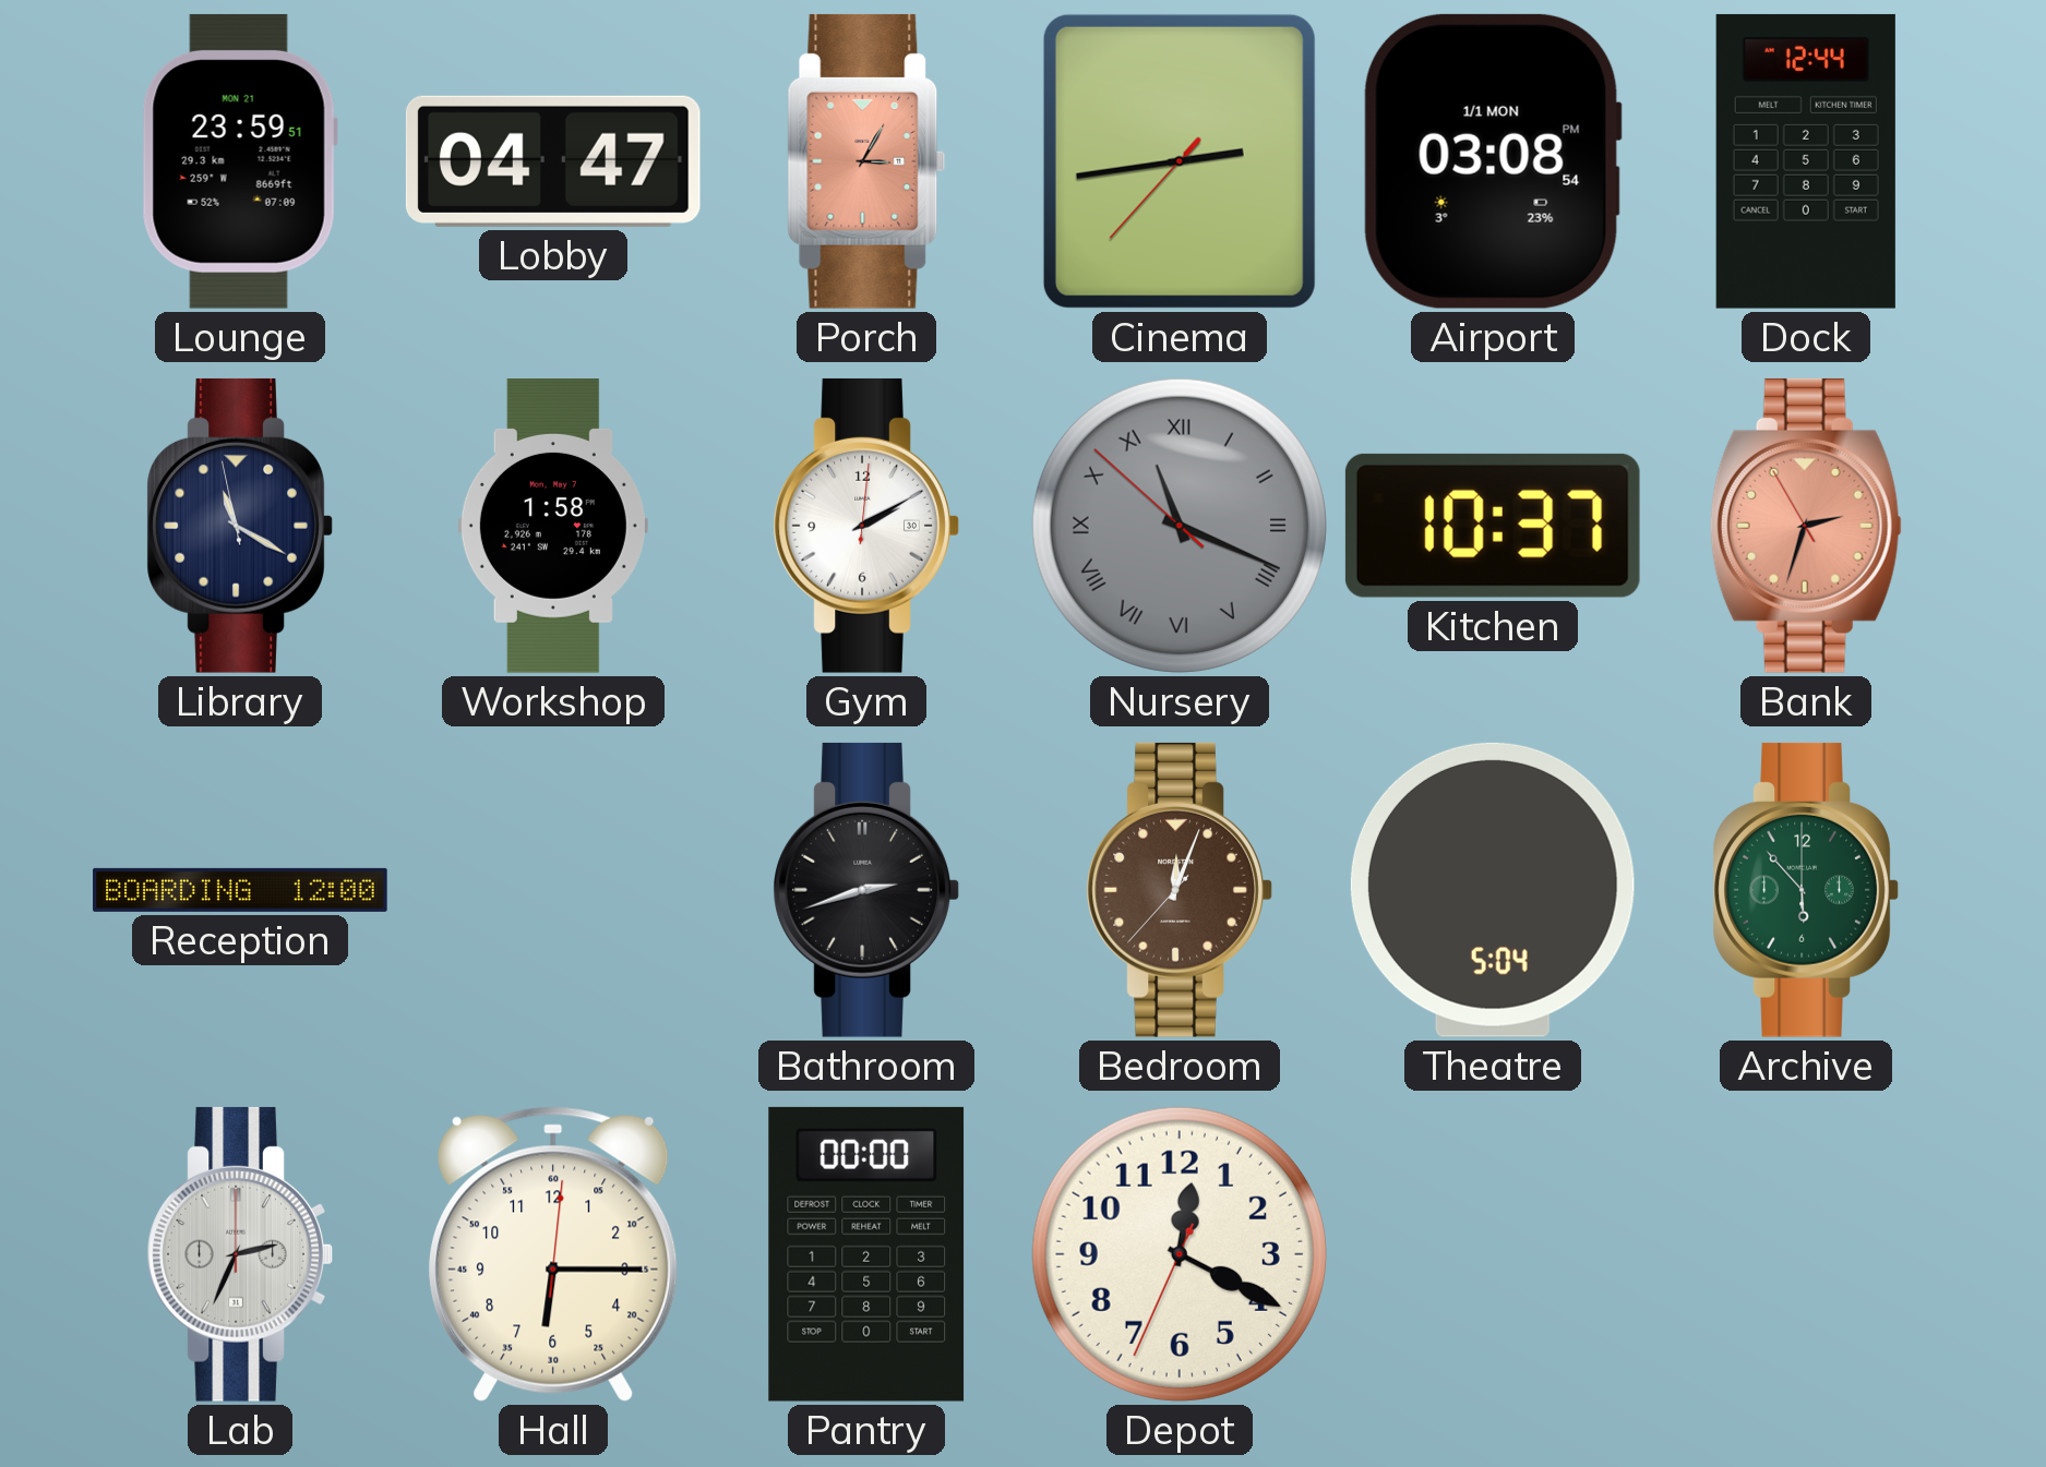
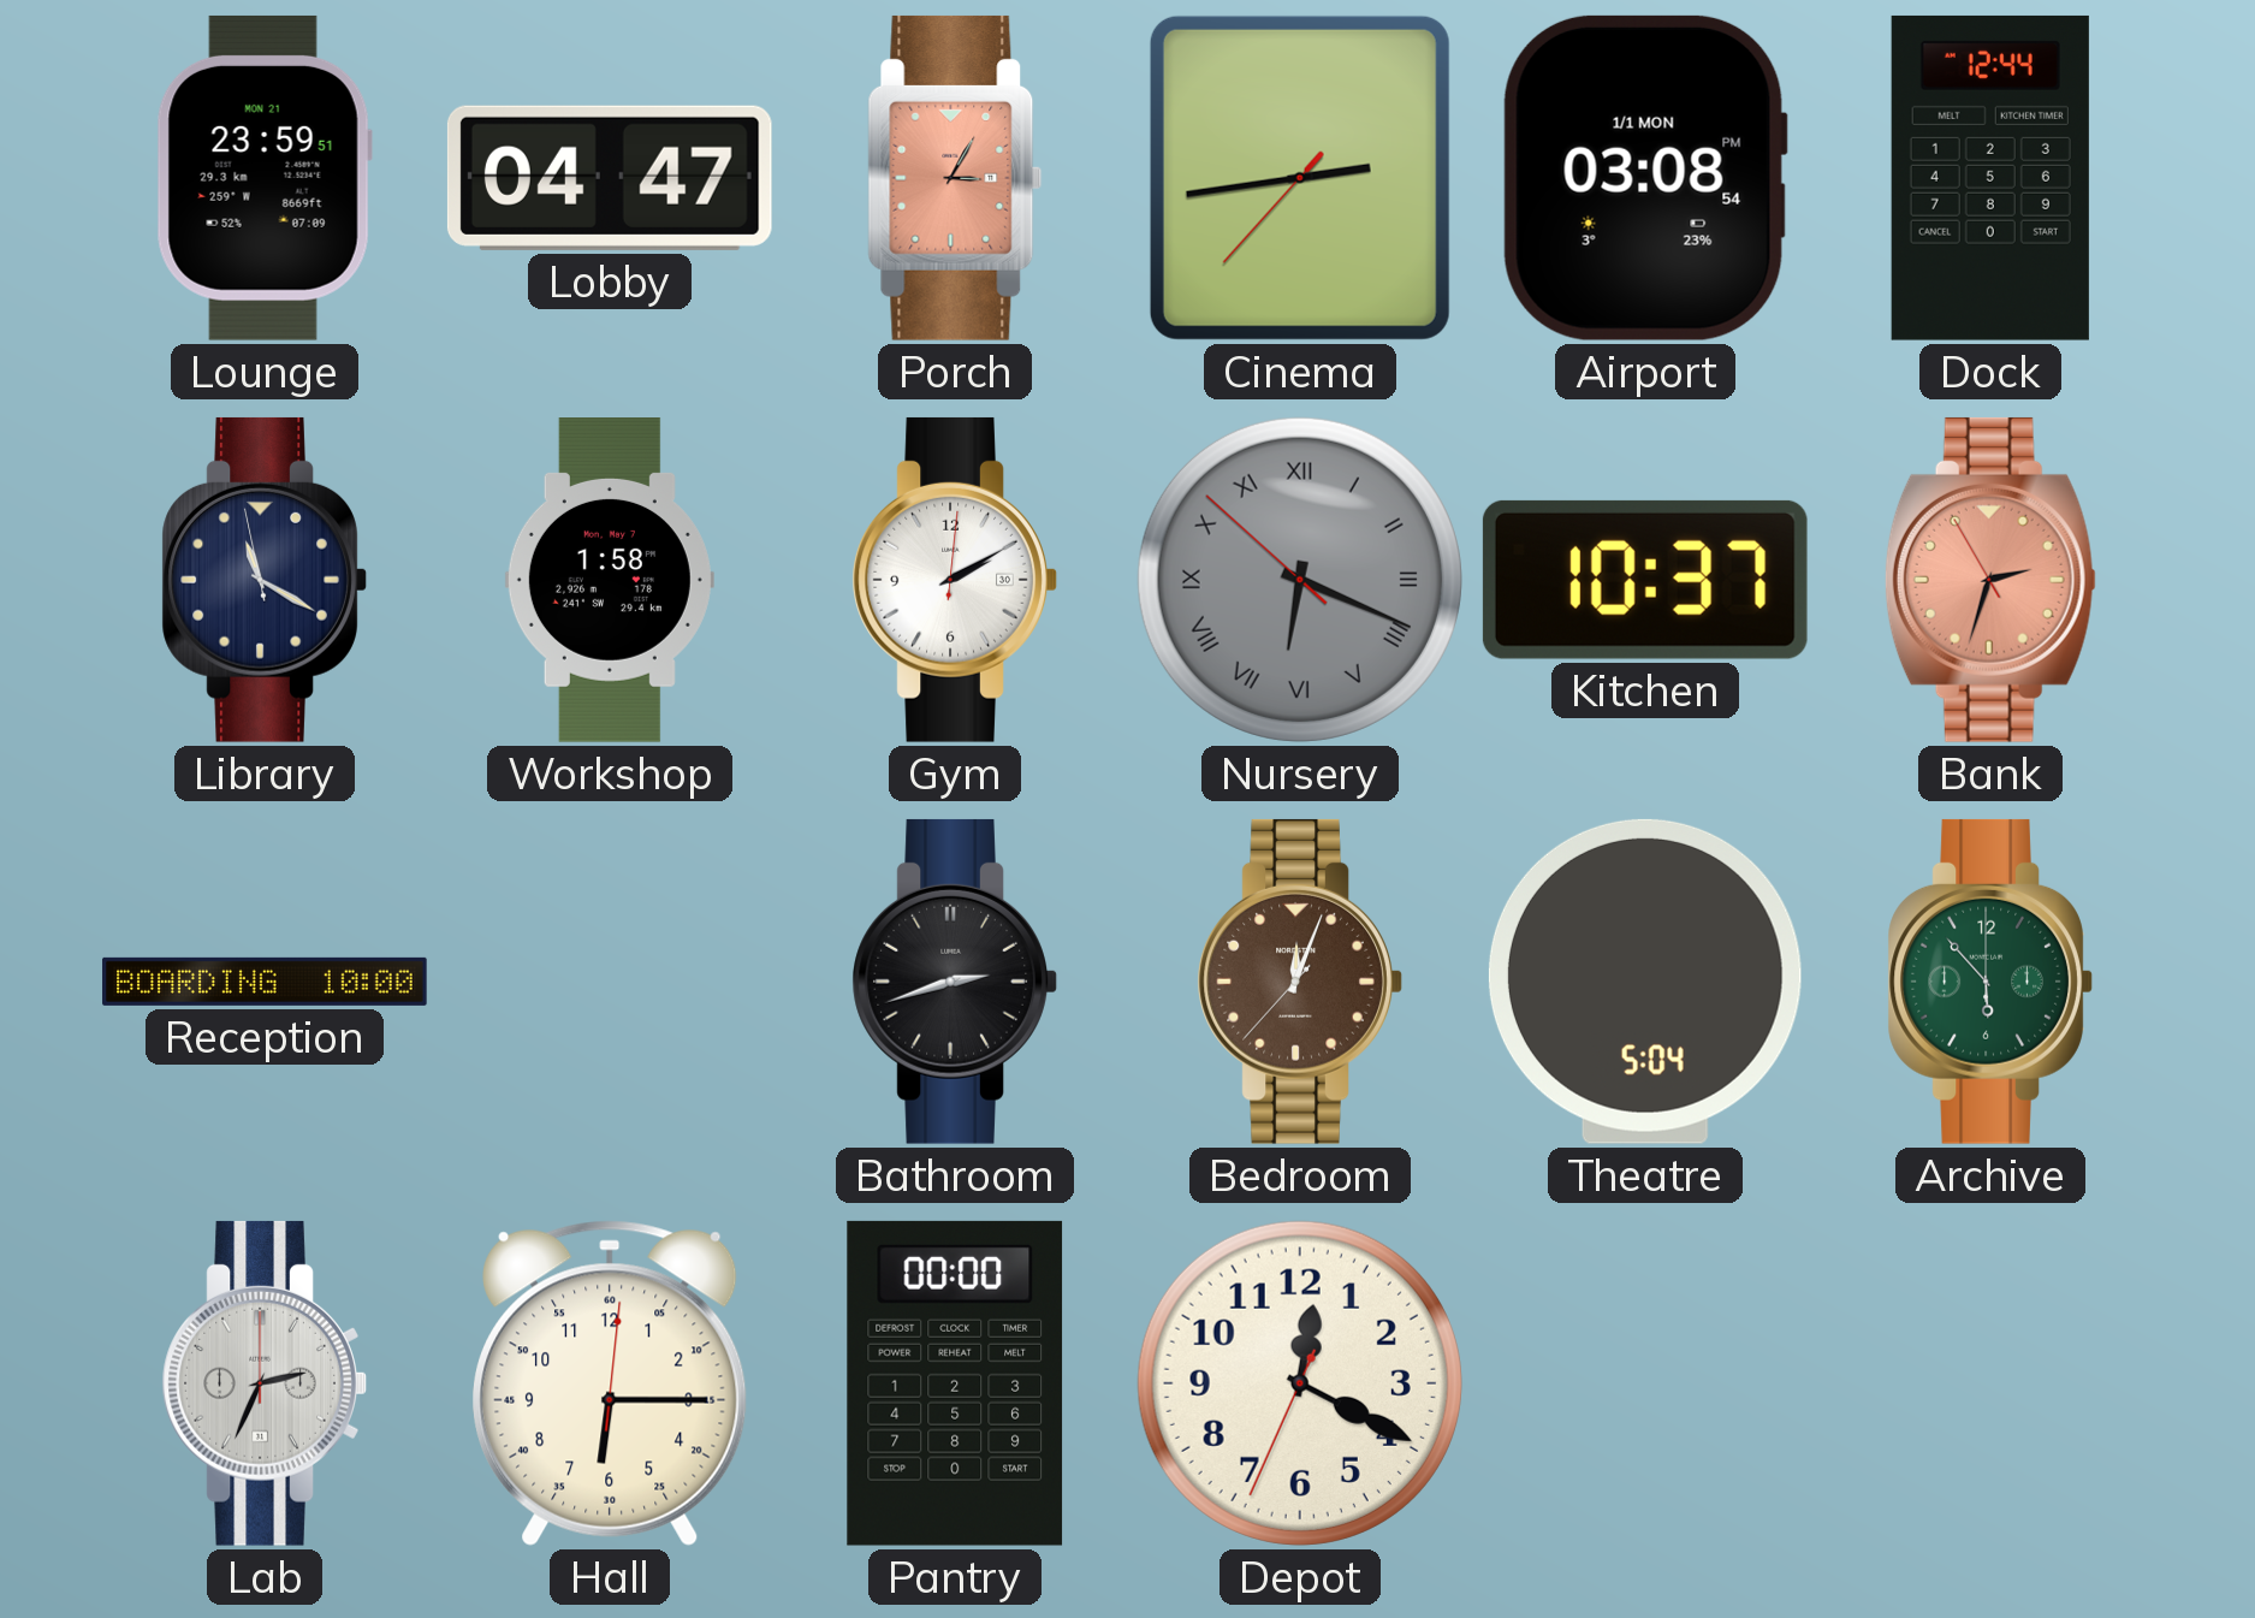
Nursery: 11:18 -> 6:18
Reception: 12:00 -> 10:00
